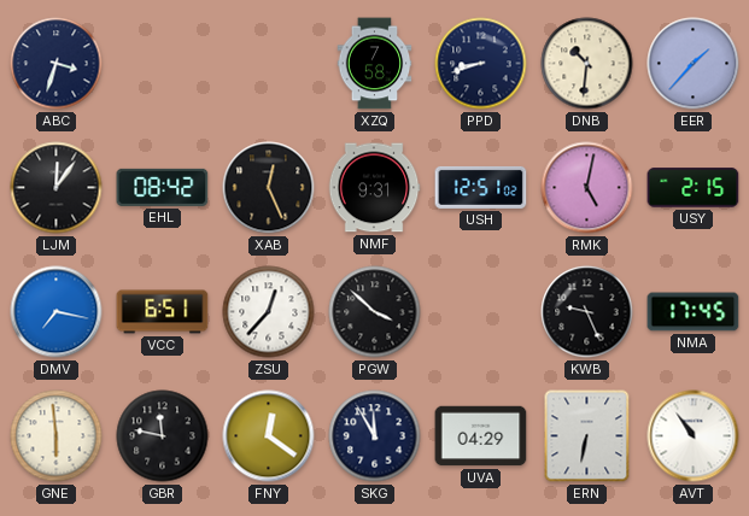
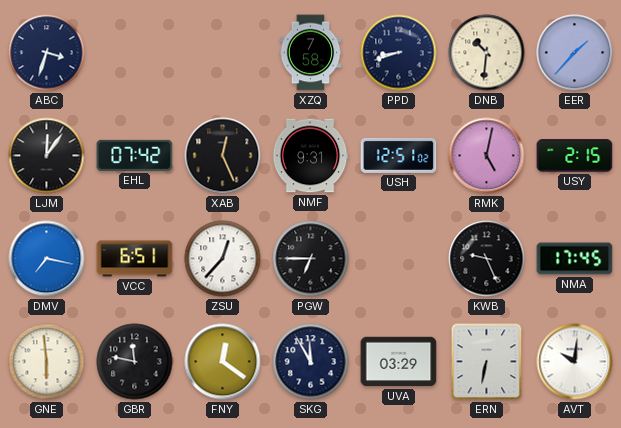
EHL: 08:42 -> 07:42
PGW: 3:52 -> 6:45
UVA: 04:29 -> 03:29
AVT: 10:54 -> 10:01
